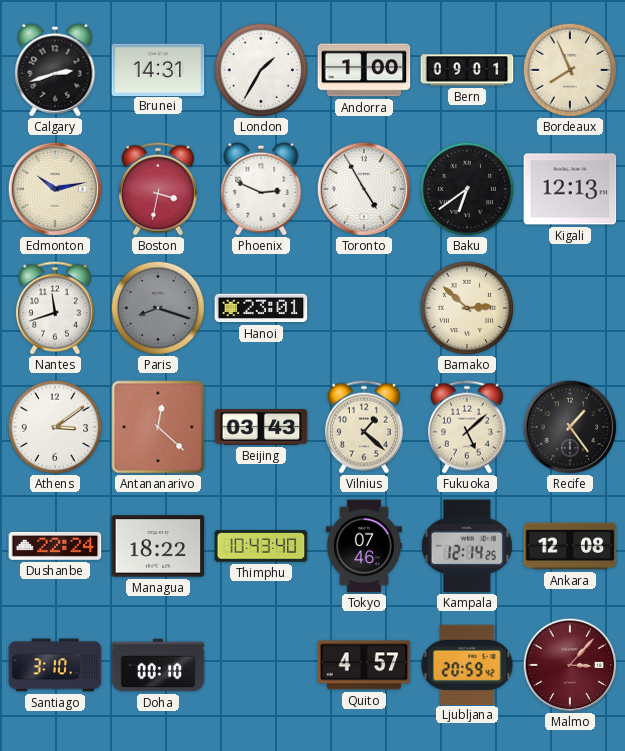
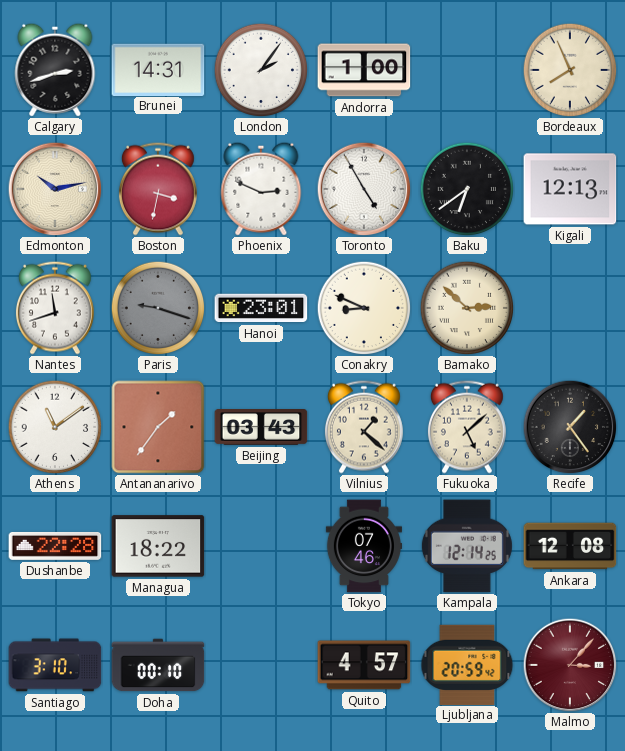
London: 1:35 -> 2:06
Bern: 09:01 -> none
Paris: 8:18 -> 9:18
Conakry: none -> 8:49
Athens: 3:09 -> 11:09
Antananarivo: 12:22 -> 1:36
Dushanbe: 22:24 -> 22:28
Thimphu: 10:43 -> none
